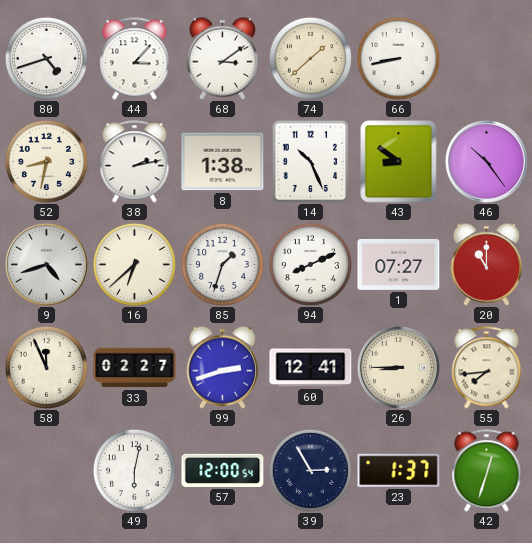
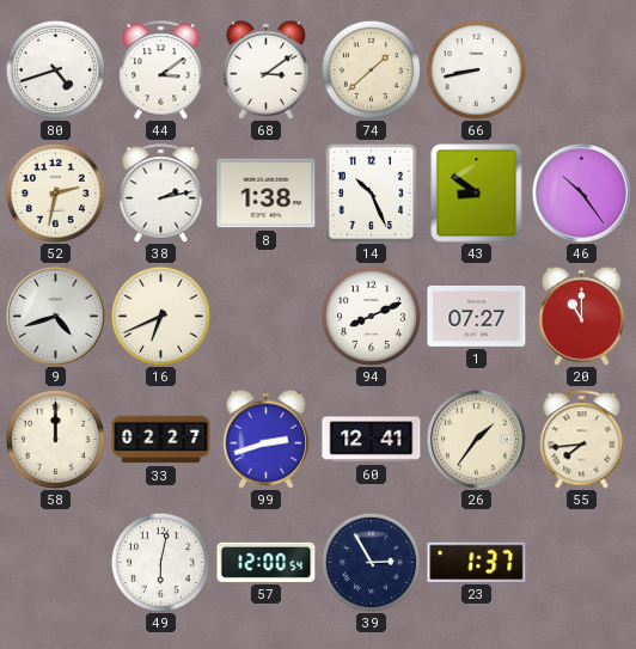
44: 3:07 -> 3:09
52: 8:32 -> 2:32
16: 6:38 -> 6:41
85: 1:33 -> none
58: 11:56 -> 12:00
26: 8:45 -> 1:36
42: 12:33 -> none
